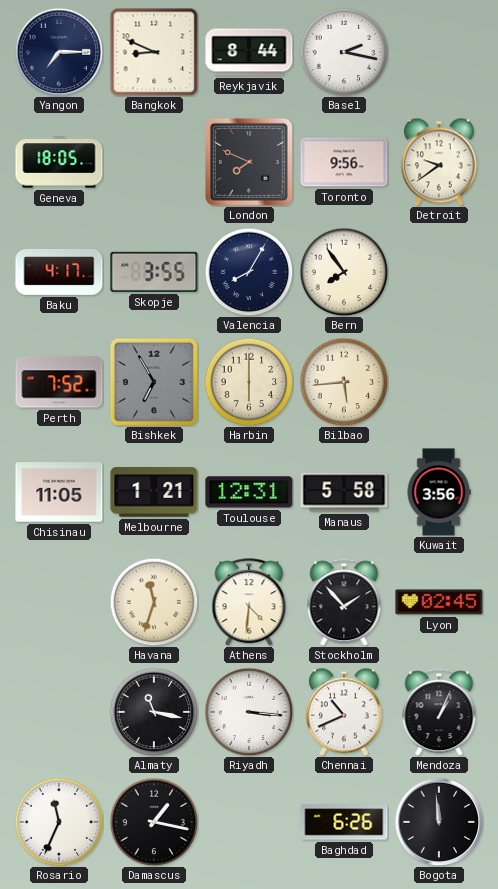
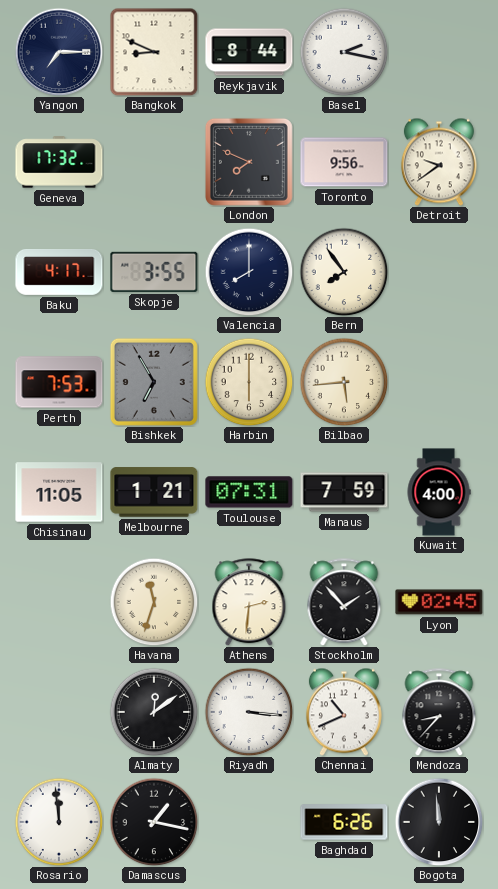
Geneva: 18:05 -> 17:32
Valencia: 8:05 -> 8:00
Perth: 7:52 -> 7:53
Toulouse: 12:31 -> 07:31
Manaus: 5:58 -> 7:59
Kuwait: 3:56 -> 4:00
Athens: 4:31 -> 2:31
Almaty: 11:17 -> 12:09
Mendoza: 1:04 -> 8:37
Rosario: 11:34 -> 11:59
